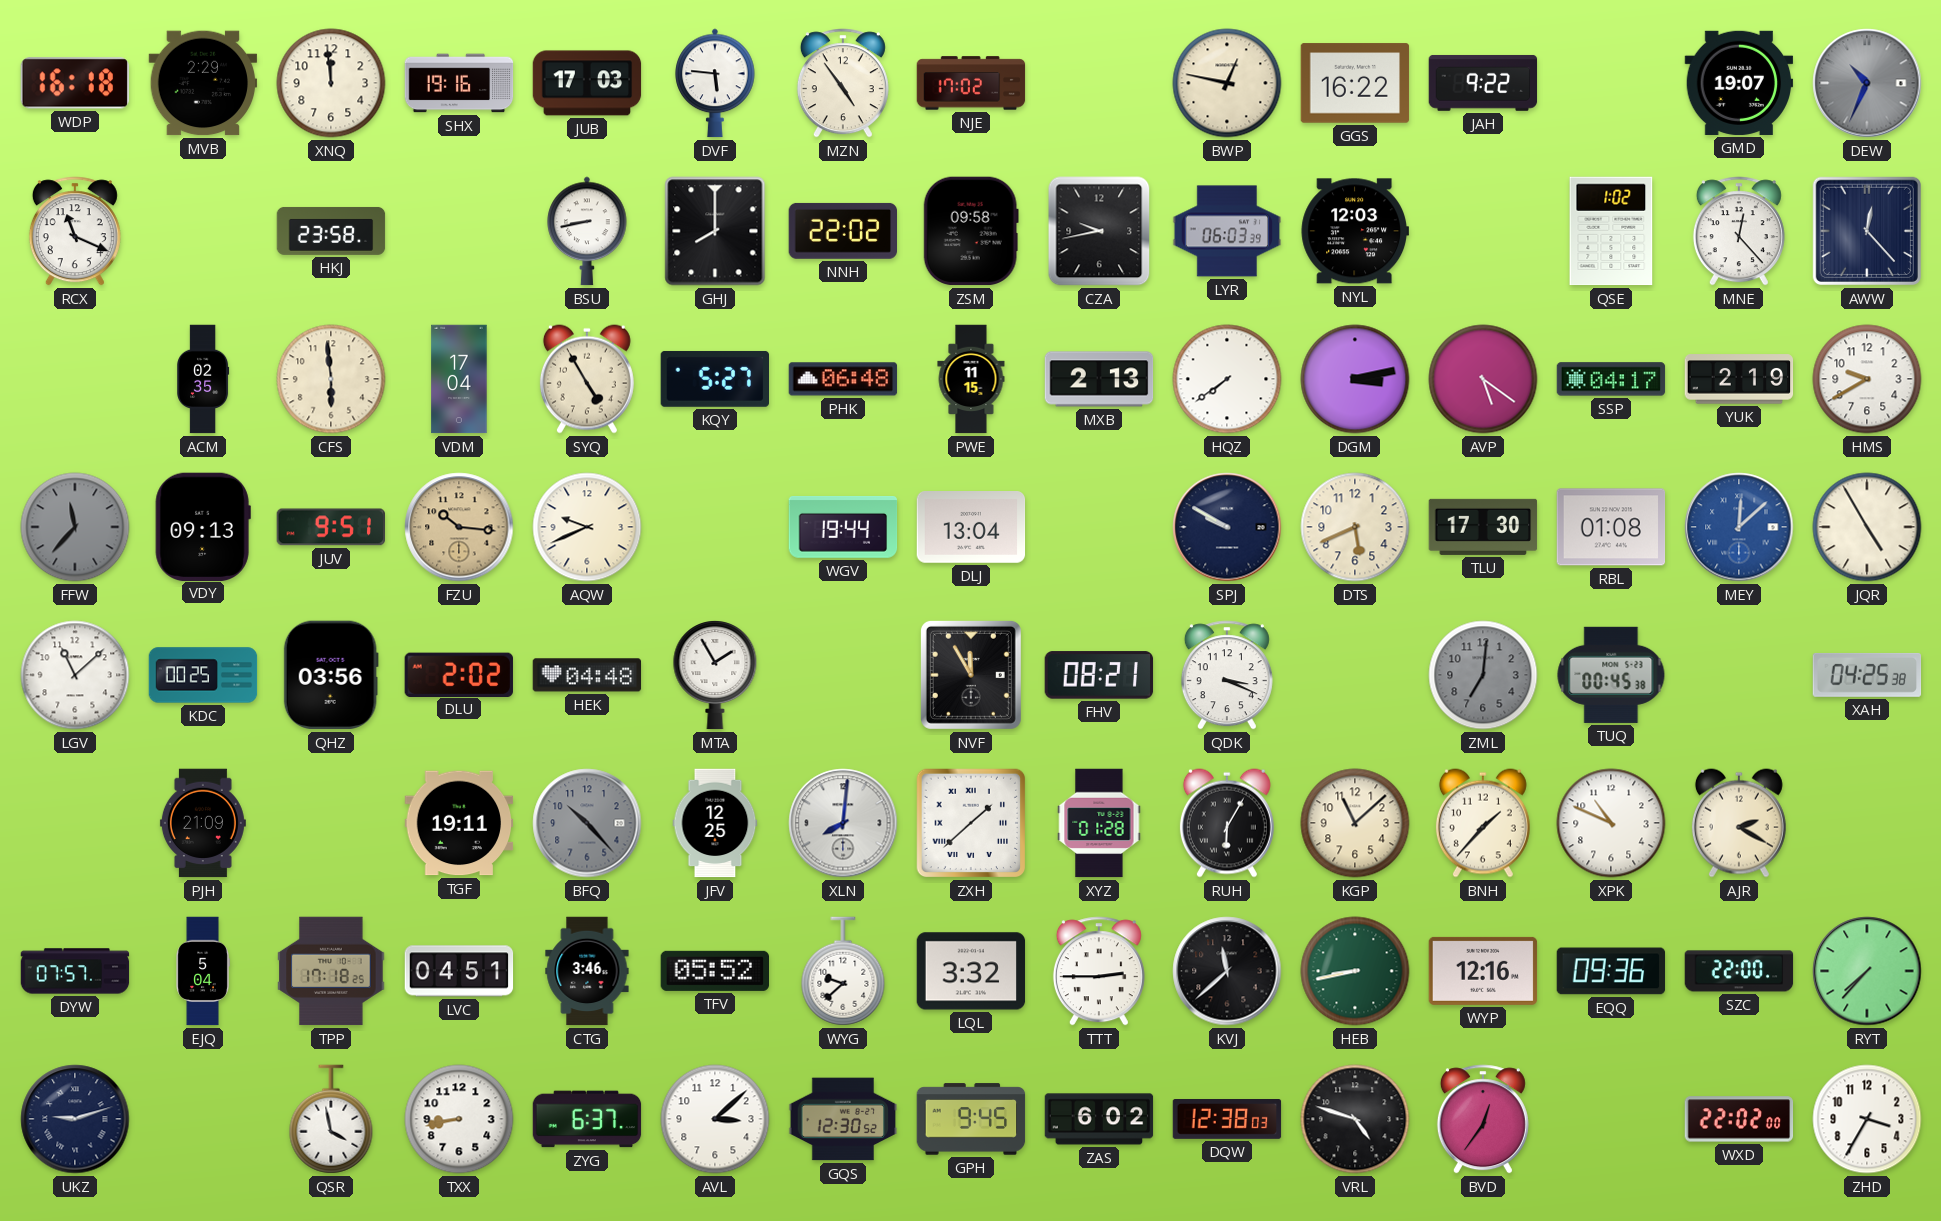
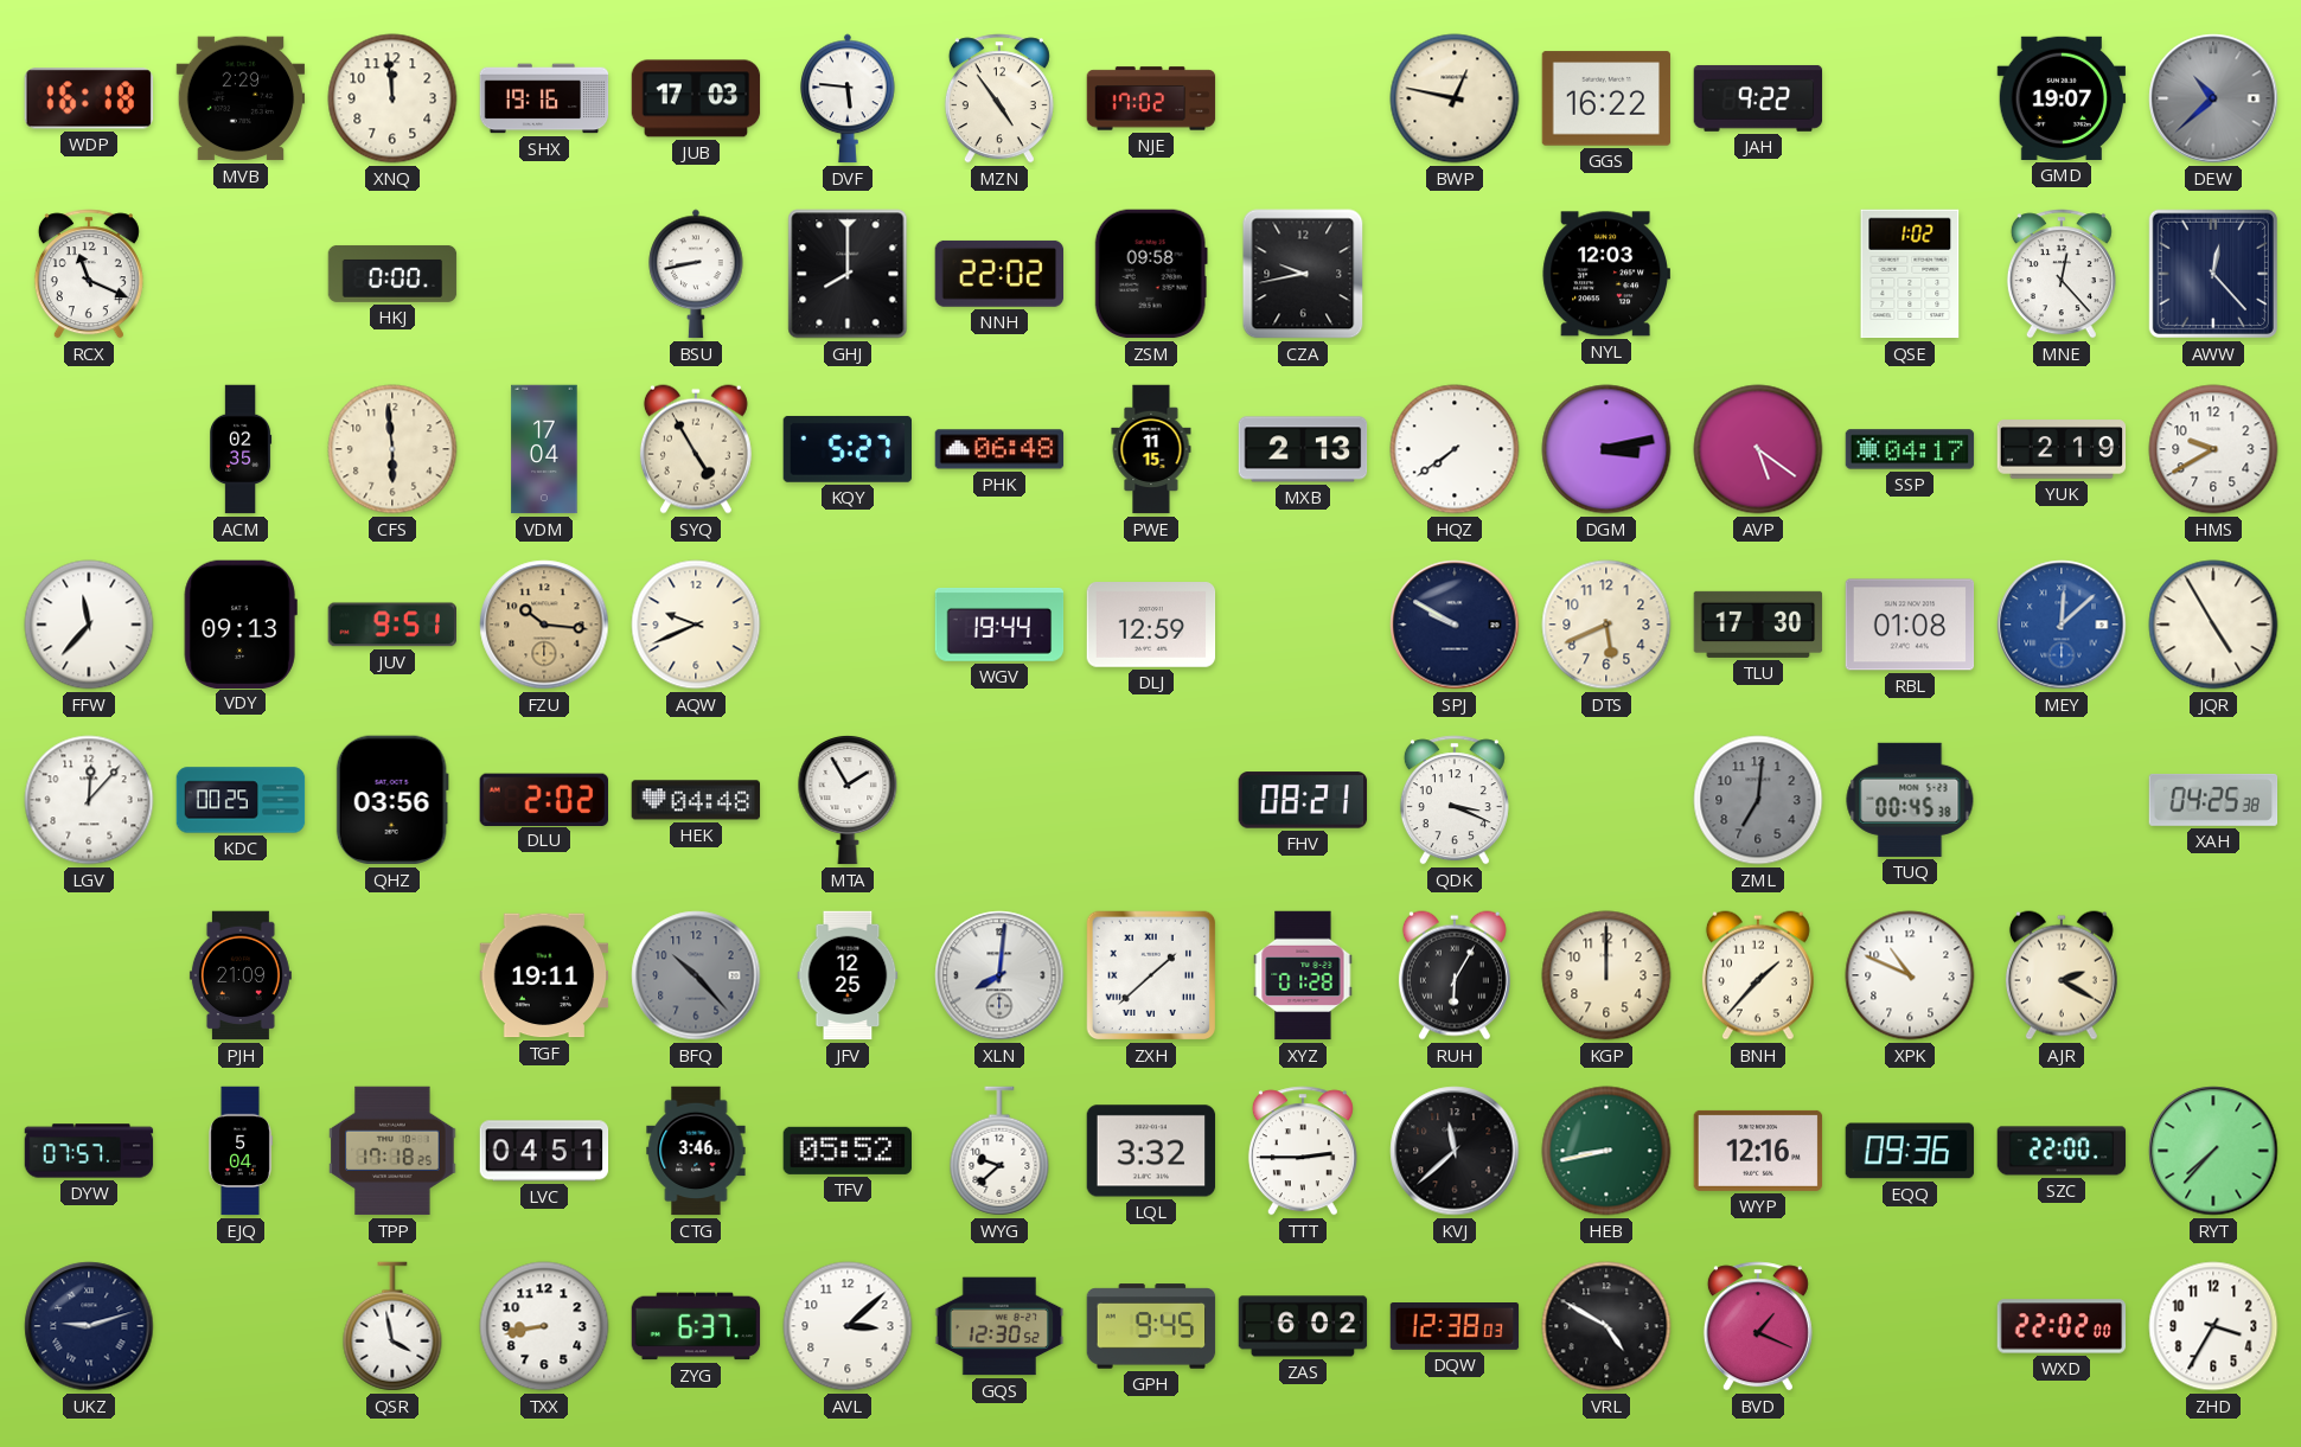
DEW: 10:34 -> 10:38
HKJ: 23:58 -> 0:00
LYR: 06:03 -> none
FFW dial: grey -> white
DLJ: 13:04 -> 12:59
LGV: 11:08 -> 12:07
NVF: 11:55 -> none
KGP: 11:08 -> 12:00
VRL: 4:48 -> 4:50
BVD: 12:36 -> 1:19
